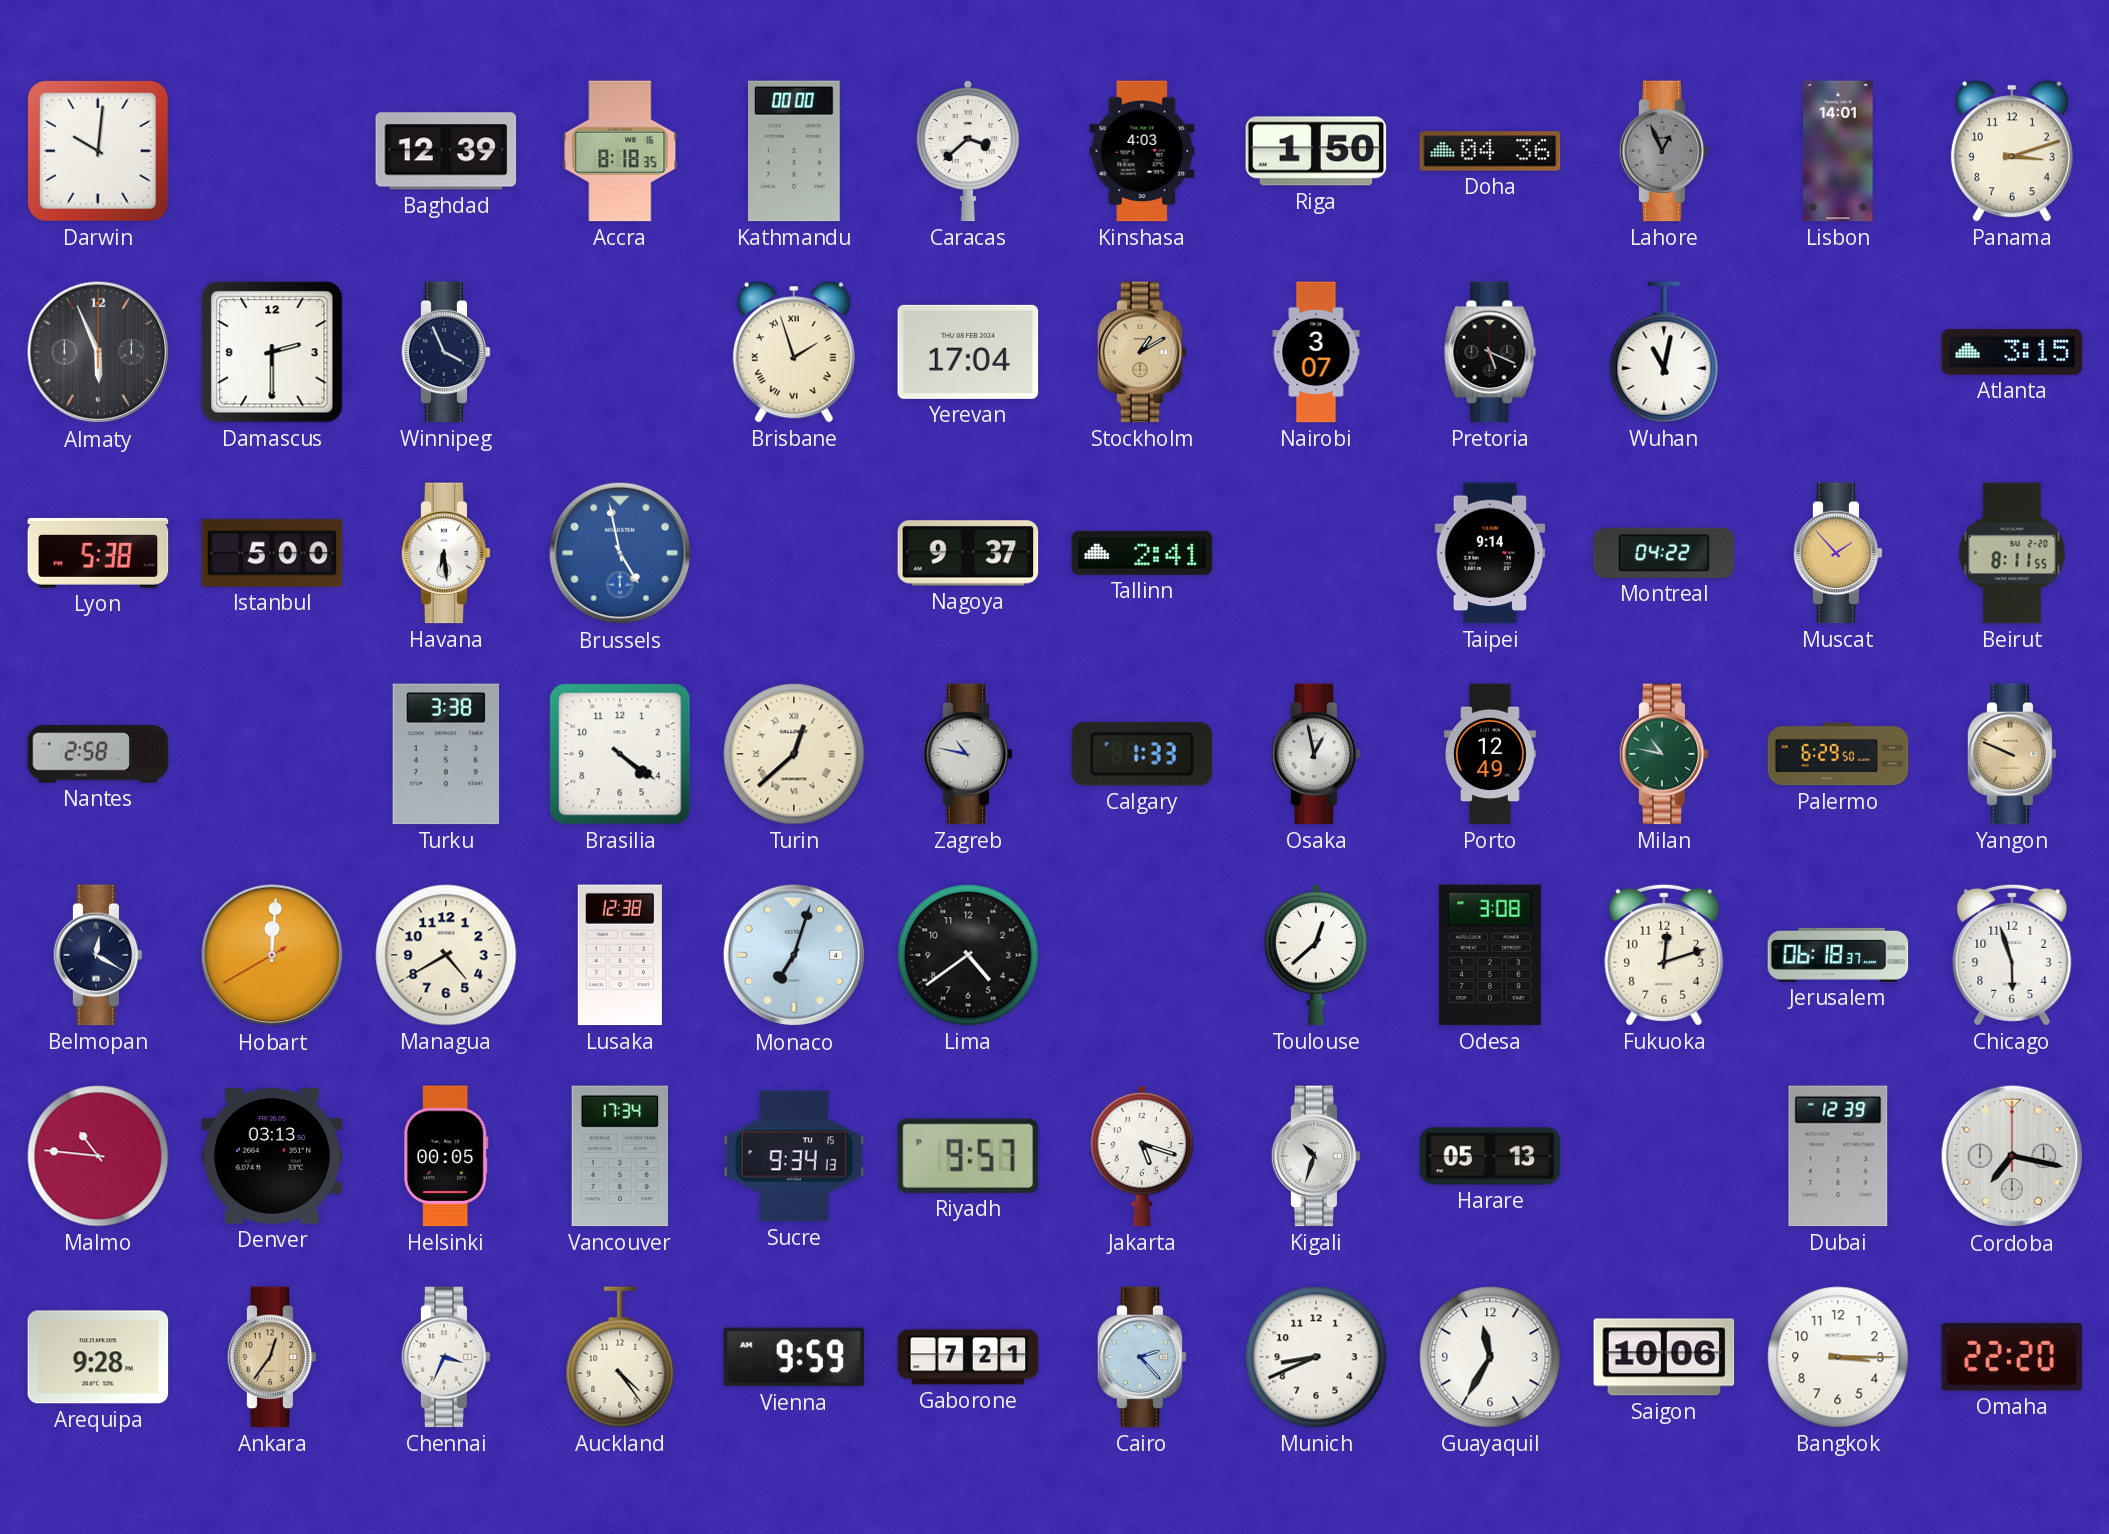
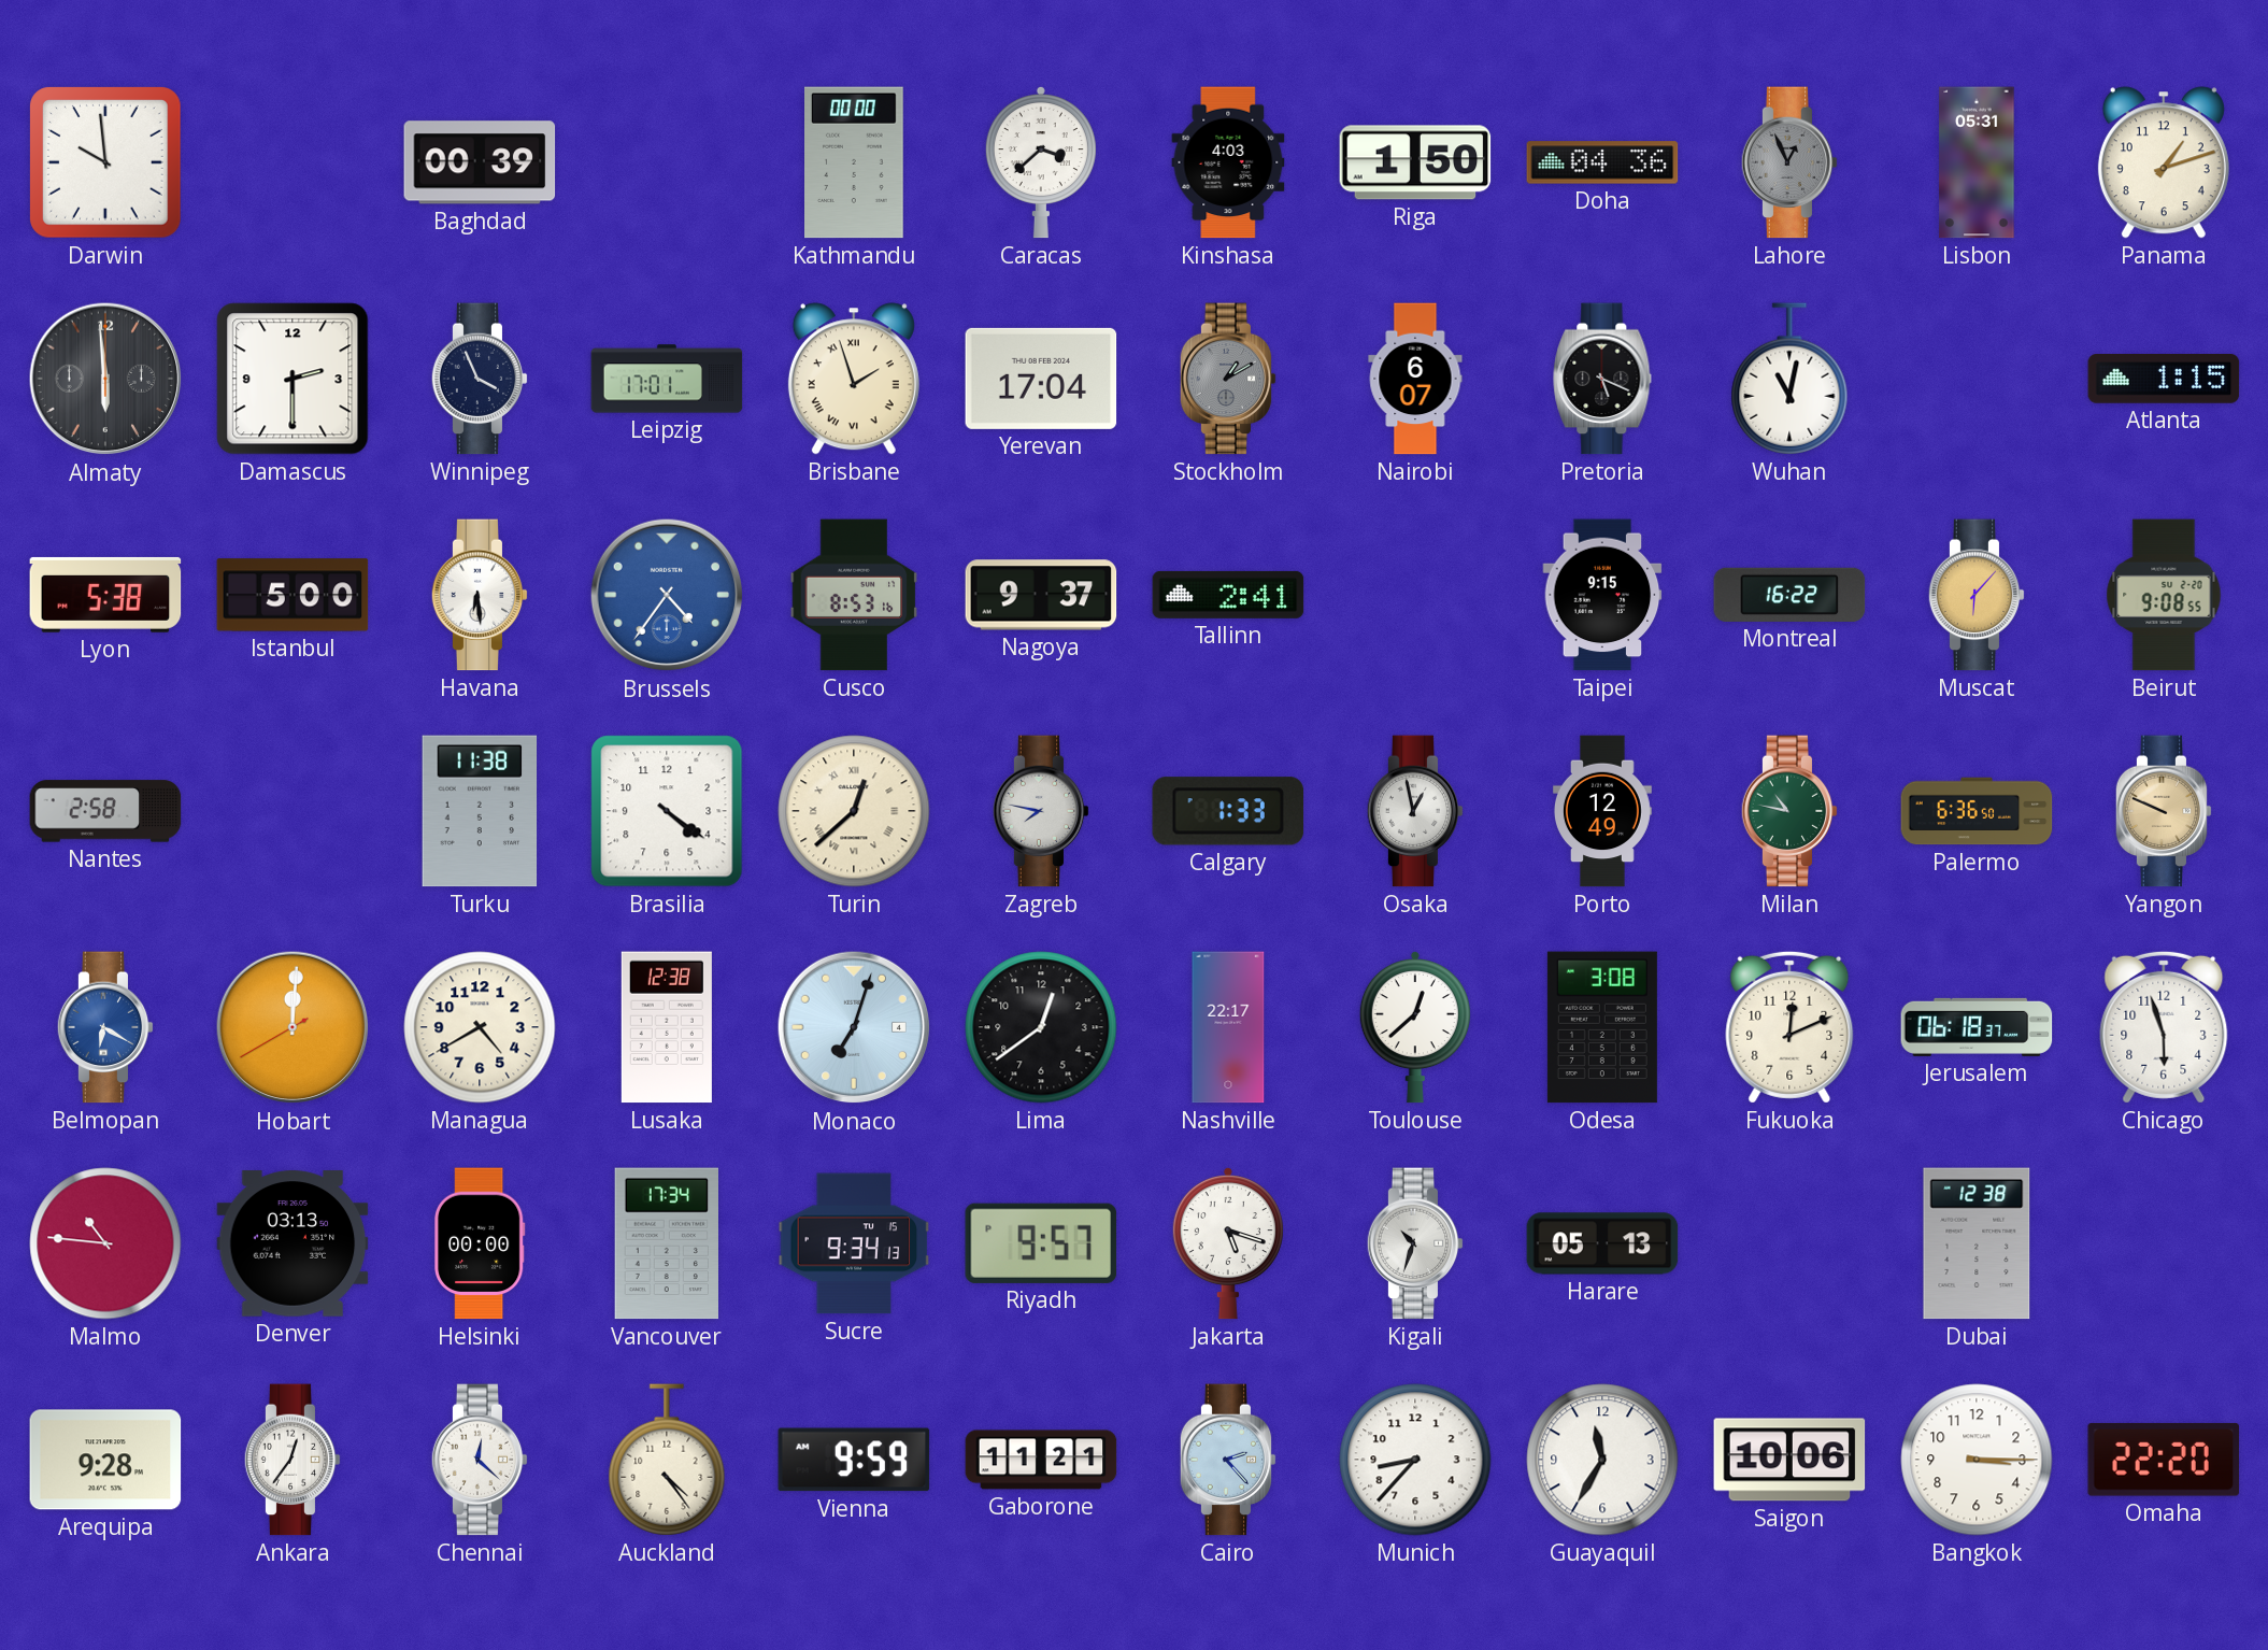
Darwin: 10:01 -> 9:59
Baghdad: 12:39 -> 00:39
Accra: 8:18 -> none
Lisbon: 14:01 -> 05:31
Panama: 3:12 -> 1:12
Almaty: 5:56 -> 5:59
Leipzig: none -> 17:01
Stockholm dial: champagne -> grey
Nairobi: 3:07 -> 6:07
Atlanta: 3:15 -> 1:15
Brussels: 4:58 -> 4:36
Cusco: none -> 8:53
Taipei: 9:14 -> 9:15
Montreal: 04:22 -> 16:22
Muscat: 1:53 -> 6:07
Beirut: 8:11 -> 9:08
Turku: 3:38 -> 11:38
Zagreb: 10:47 -> 7:47
Palermo: 6:29 -> 6:36
Belmopan: 12:20 -> 6:20
Belmopan dial: navy -> blue
Lima: 4:39 -> 12:39
Nashville: none -> 22:17
Fukuoka: 12:12 -> 12:11
Helsinki: 00:05 -> 00:00
Dubai: 12:39 -> 12:38
Cordoba: 7:17 -> none
Ankara dial: champagne -> white
Chennai: 3:34 -> 12:22
Gaborone: 7:21 -> 11:21
Munich: 8:41 -> 8:37
